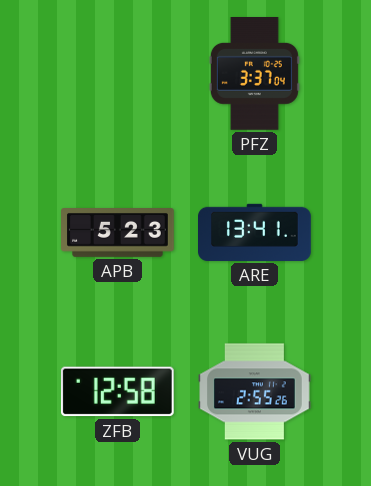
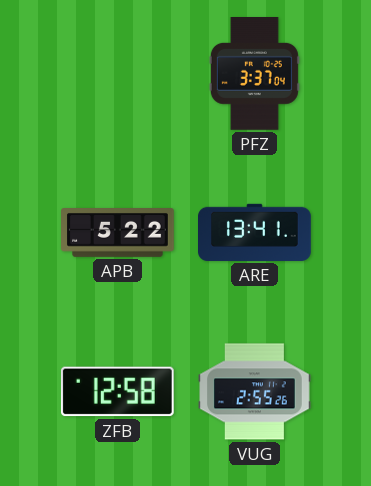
APB: 5:23 -> 5:22
